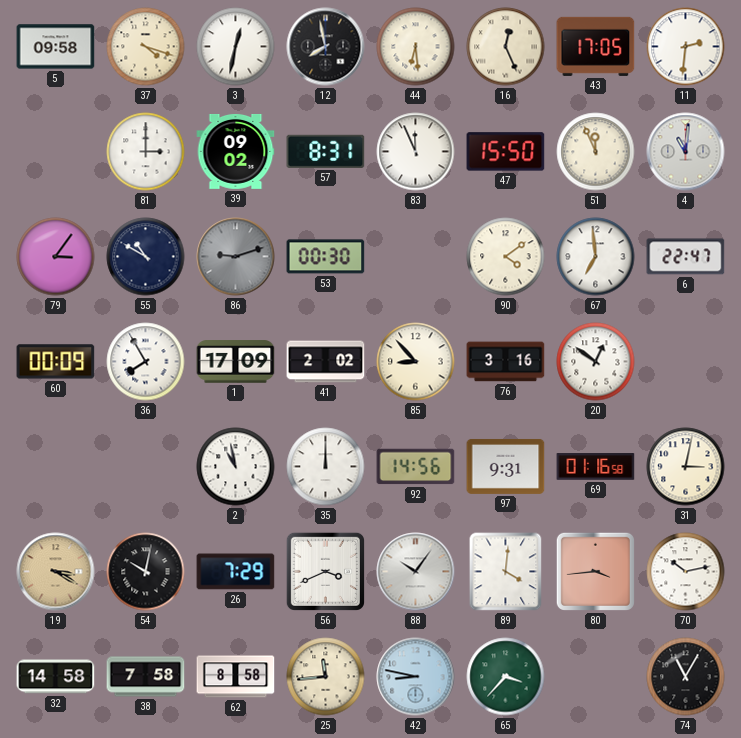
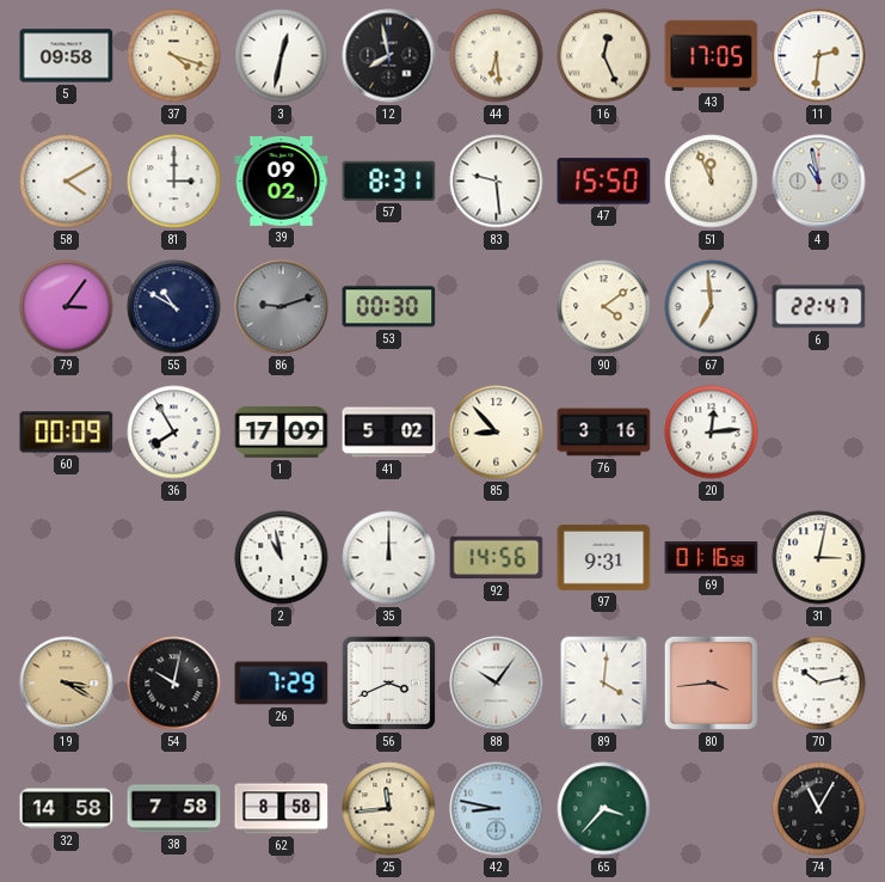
58: none -> 4:10
83: 11:56 -> 9:29
4: 11:01 -> 10:58
41: 2:02 -> 5:02
20: 12:51 -> 12:14
